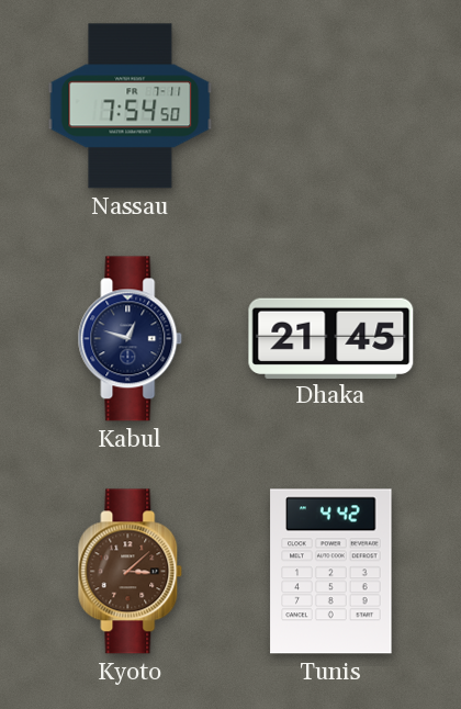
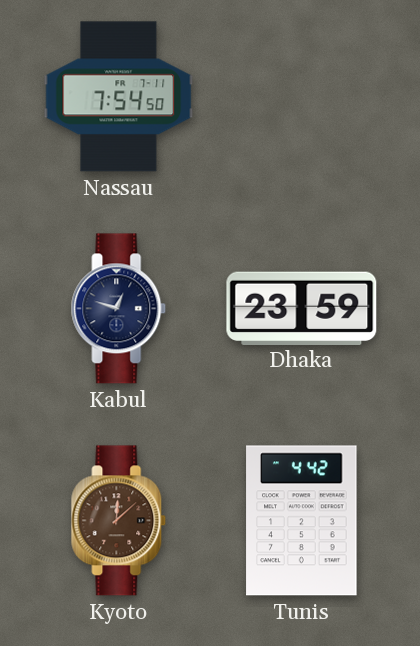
Dhaka: 21:45 -> 23:59
Kyoto: 3:08 -> 12:08
